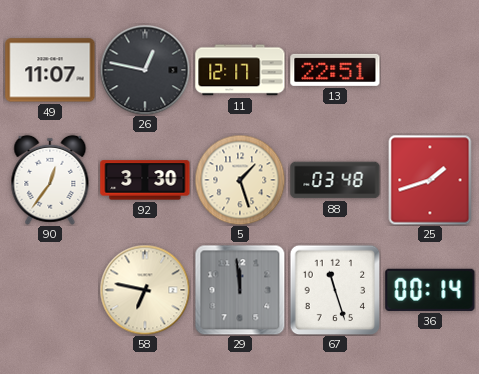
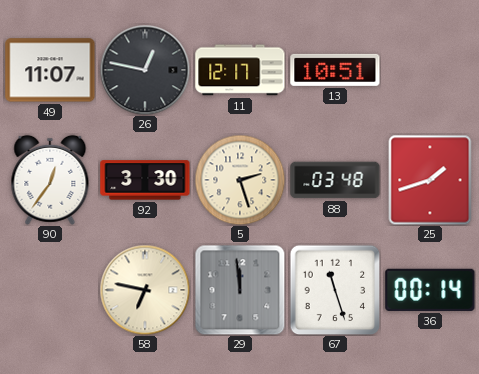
13: 22:51 -> 10:51
5: 1:27 -> 2:27
